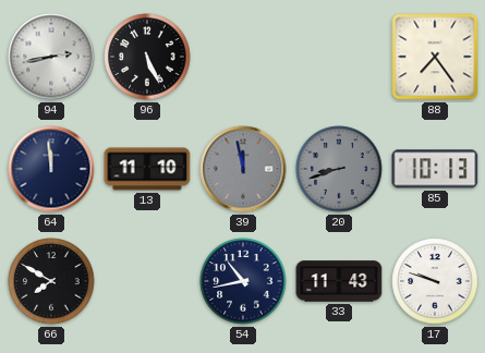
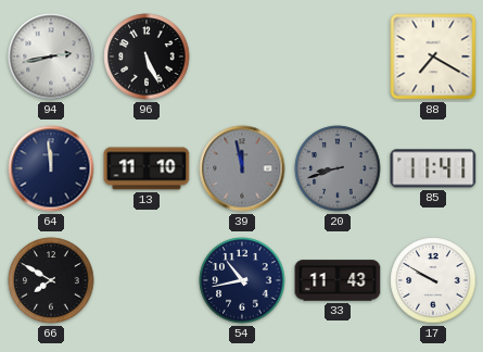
88: 7:24 -> 7:20
85: 10:13 -> 11:41
17: 9:48 -> 9:50
